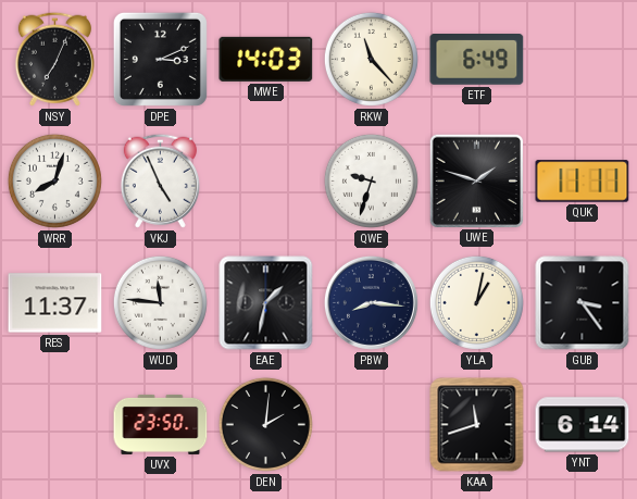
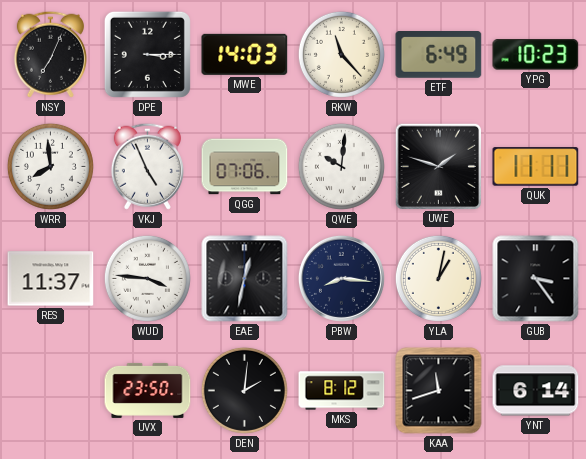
DPE: 3:11 -> 3:15
YPG: none -> 10:23
WRR: 8:03 -> 7:59
QGG: none -> 07:06
QWE: 9:33 -> 10:01
WUD: 11:46 -> 3:46
EAE: 1:32 -> 12:32
MKS: none -> 8:12
